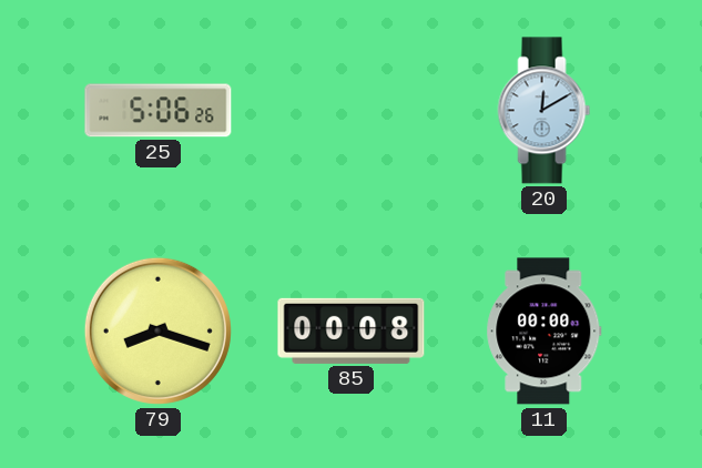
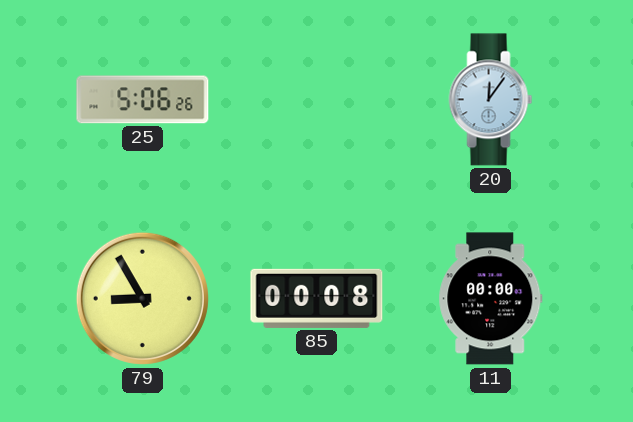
20: 12:10 -> 12:06
79: 8:18 -> 8:55
